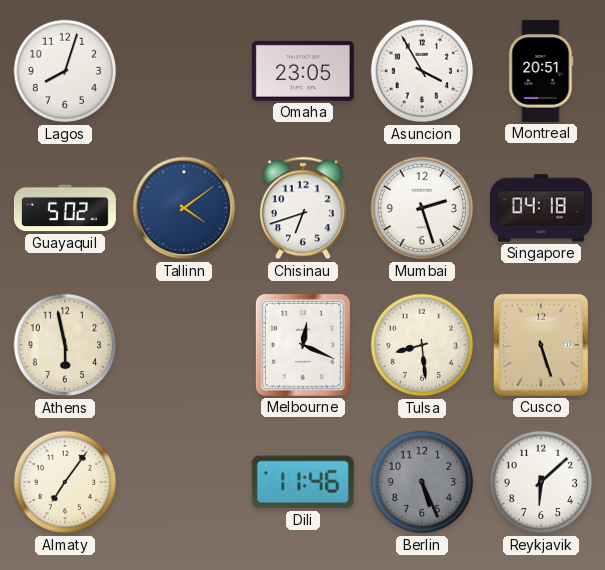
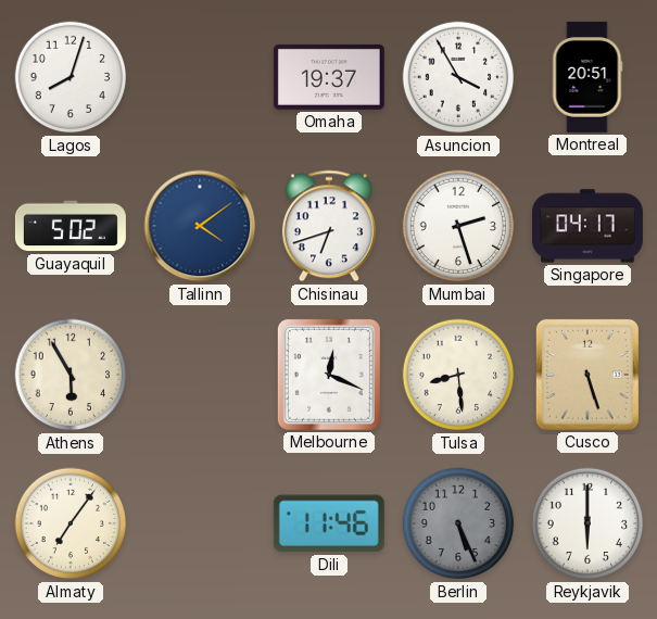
Omaha: 23:05 -> 19:37
Singapore: 04:18 -> 04:17
Athens: 5:58 -> 5:55
Reykjavik: 6:08 -> 6:00
